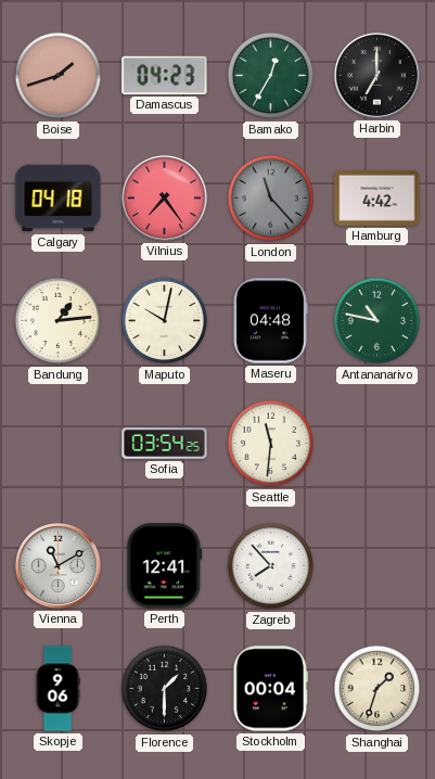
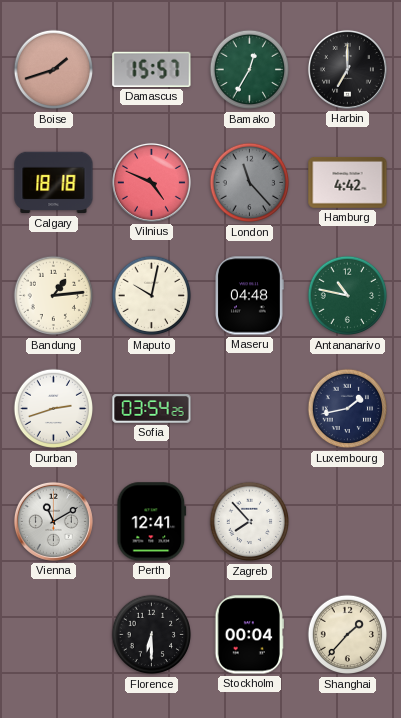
Damascus: 04:23 -> 15:57
Calgary: 04:18 -> 18:18
Vilnius: 7:24 -> 4:49
Durban: none -> 2:42
Seattle: 11:31 -> none
Luxembourg: none -> 1:43
Skopje: 9:06 -> none
Florence: 1:30 -> 6:30
Shanghai: 1:33 -> 1:37
